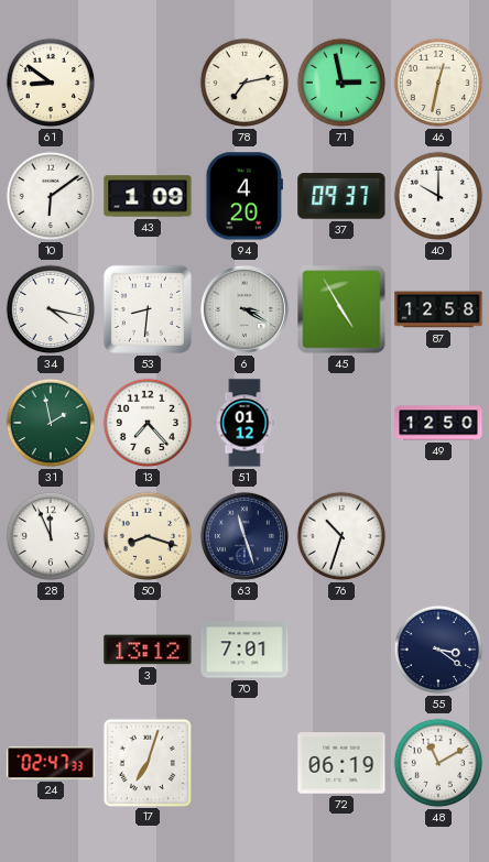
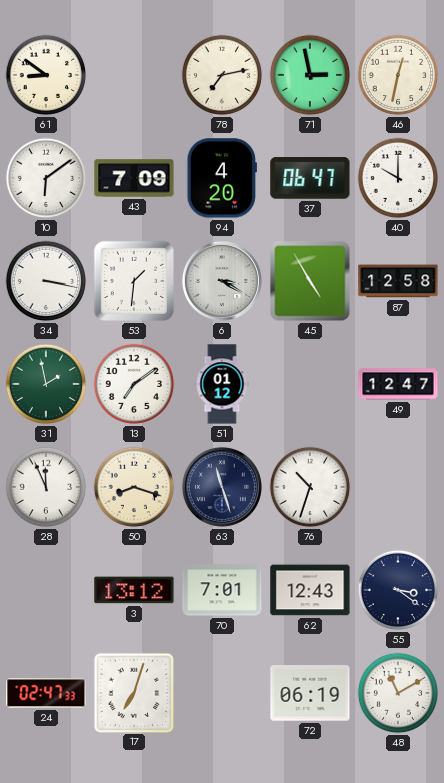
43: 1:09 -> 7:09
37: 09:37 -> 06:47
34: 4:17 -> 3:17
53: 8:31 -> 1:31
13: 7:23 -> 7:09
49: 12:50 -> 12:47
62: none -> 12:43
